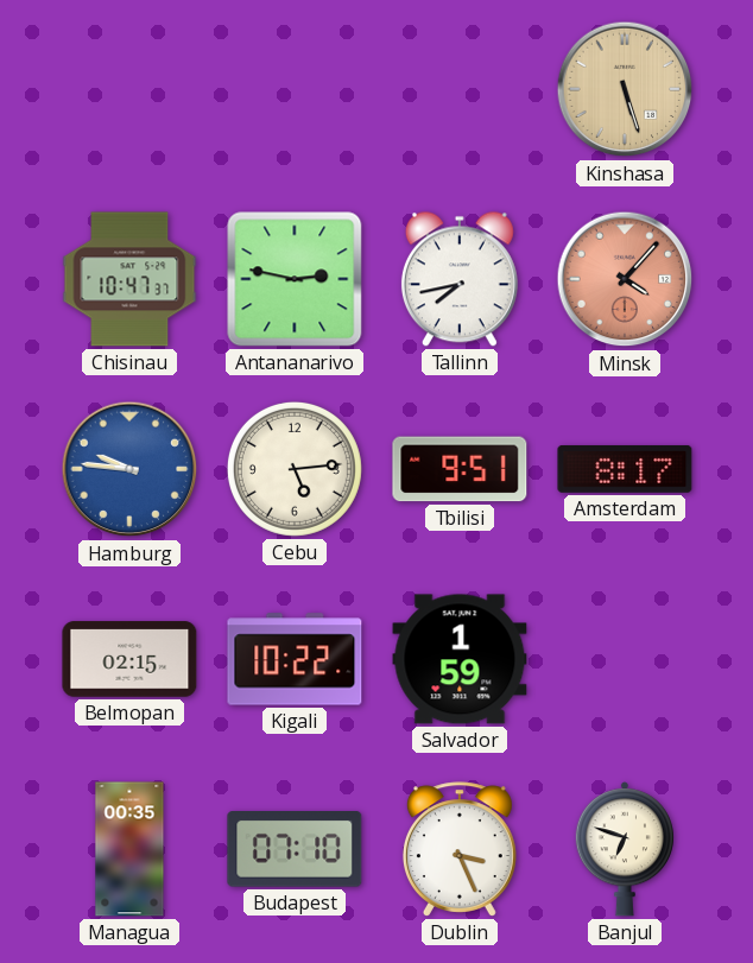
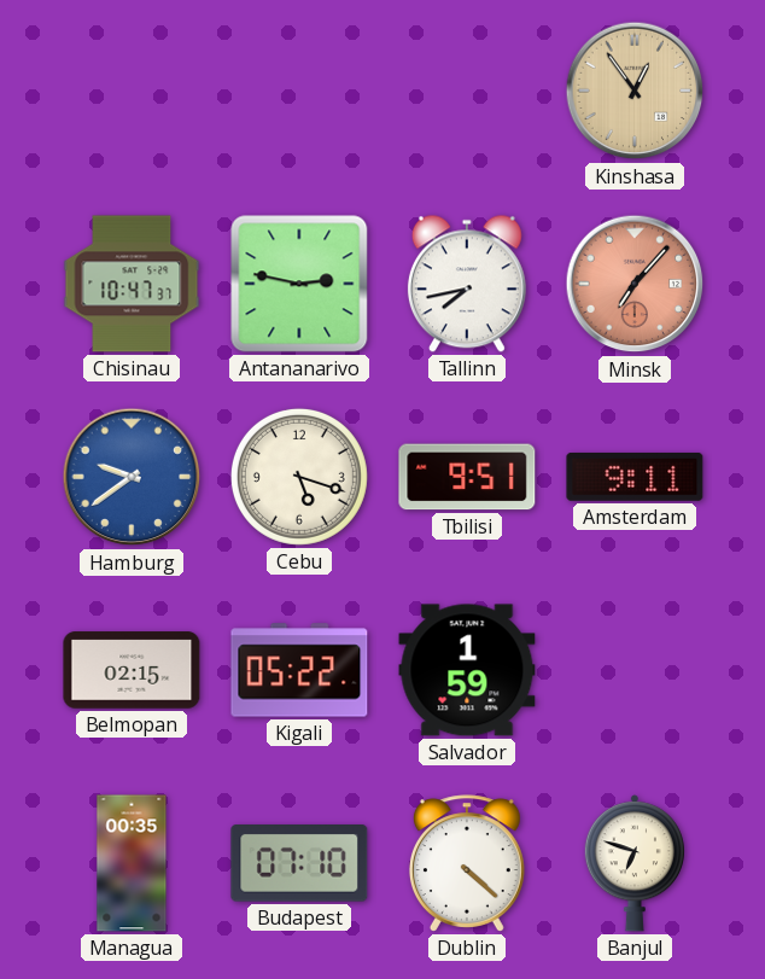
Kinshasa: 5:27 -> 12:54
Minsk: 4:07 -> 7:07
Hamburg: 9:46 -> 9:39
Cebu: 5:14 -> 5:18
Amsterdam: 8:17 -> 9:11
Kigali: 10:22 -> 05:22
Dublin: 3:26 -> 4:22
